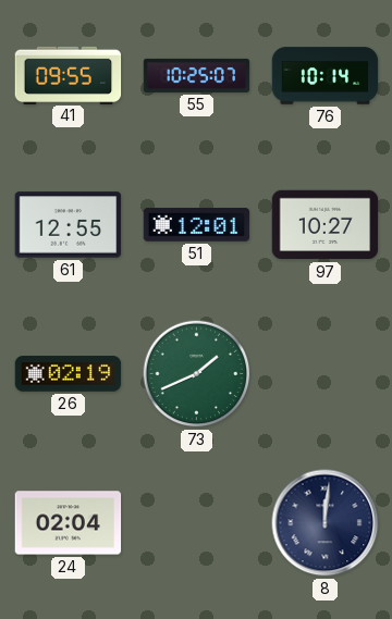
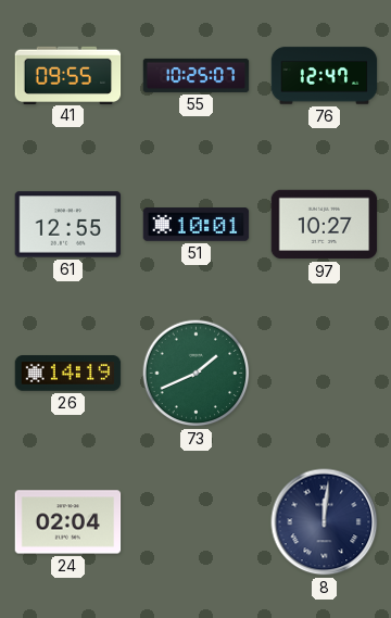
76: 10:14 -> 12:47
51: 12:01 -> 10:01
26: 02:19 -> 14:19
